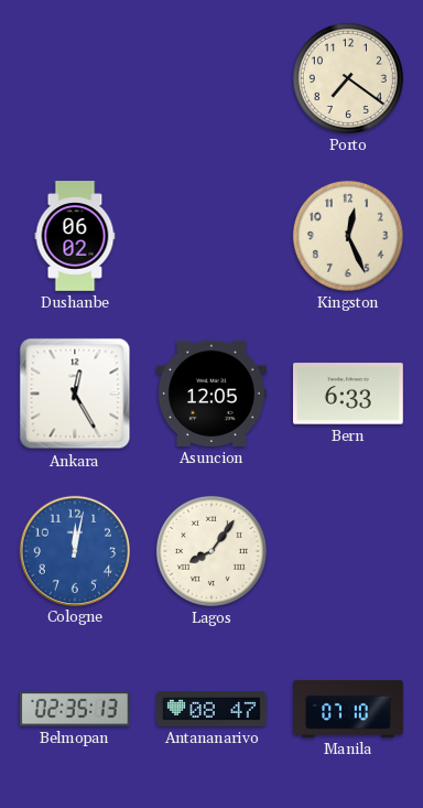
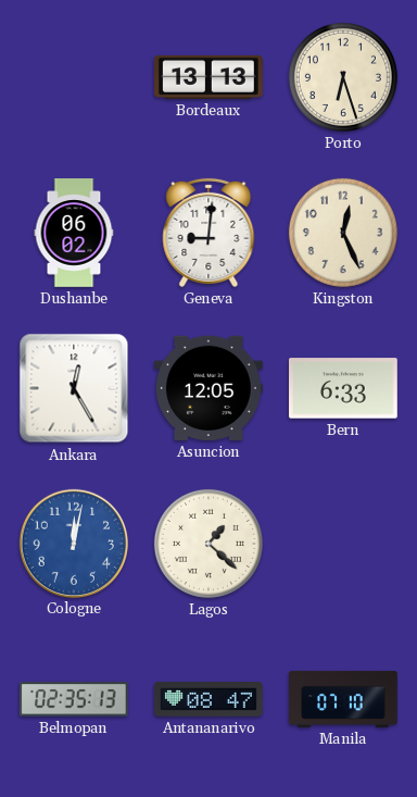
Bordeaux: none -> 13:13
Porto: 7:21 -> 6:27
Geneva: none -> 9:01
Lagos: 8:06 -> 1:22
